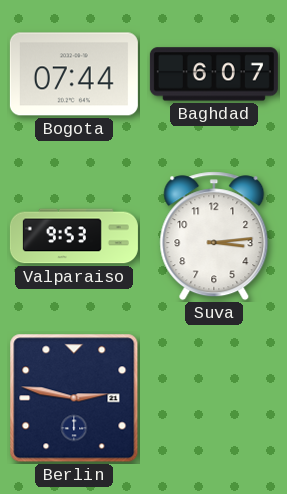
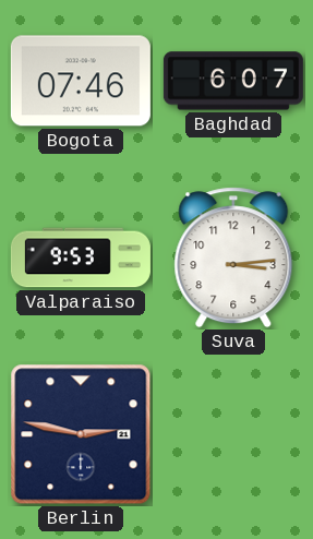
Bogota: 07:44 -> 07:46
